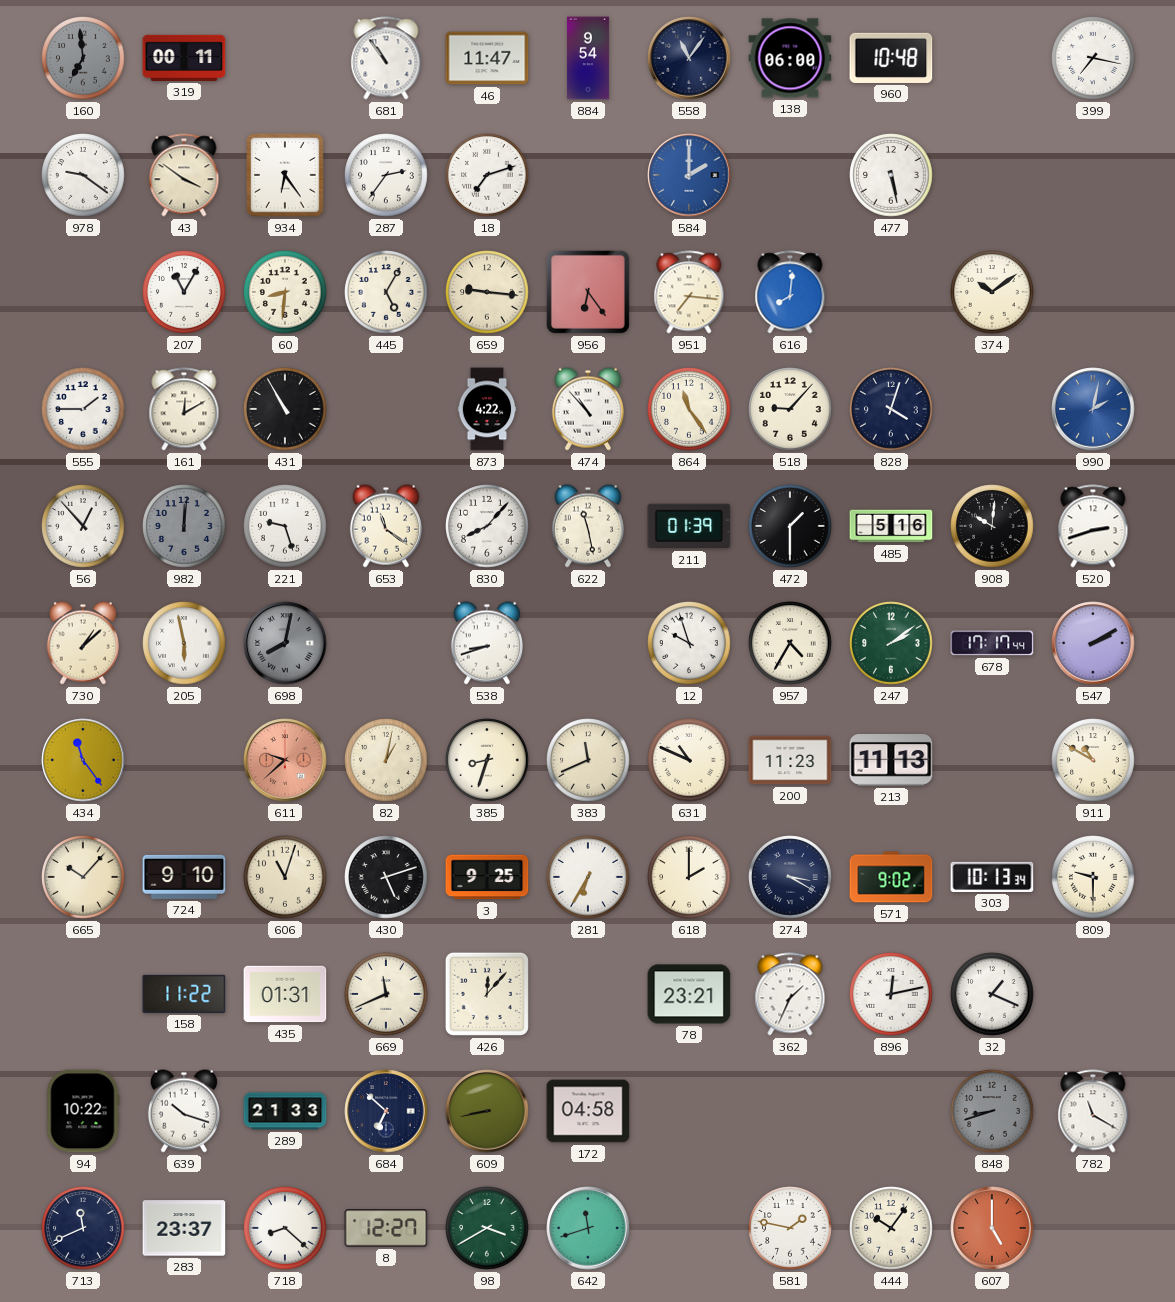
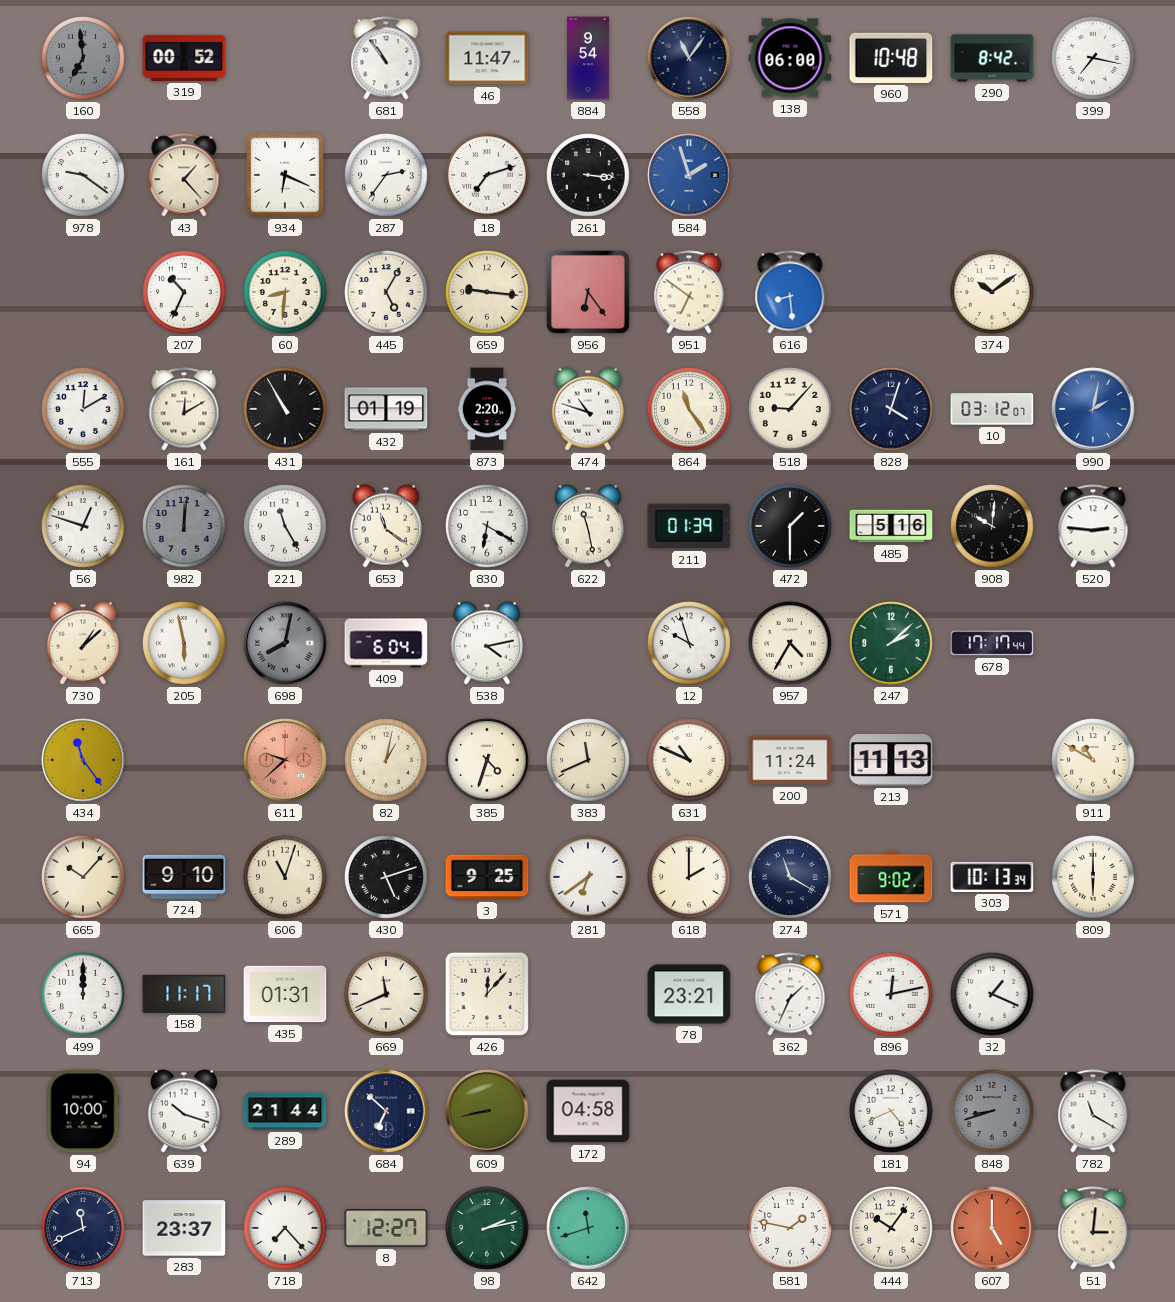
319: 00:11 -> 00:52
290: none -> 8:42
43: 3:51 -> 1:23
934: 6:24 -> 6:19
261: none -> 3:16
584: 2:00 -> 1:57
477: 5:28 -> none
207: 11:05 -> 10:34
951: 7:16 -> 6:51
616: 8:01 -> 8:29
555: 1:45 -> 12:10
432: none -> 01:19
873: 4:22 -> 2:20
474: 10:53 -> 10:48
10: none -> 03:12
56: 12:53 -> 12:48
221: 9:27 -> 11:25
830: 8:07 -> 6:20
520: 2:42 -> 2:46
409: none -> 6:04
538: 8:42 -> 4:13
247: 2:09 -> 2:08
547: 2:10 -> none
385: 8:33 -> 4:33
200: 11:23 -> 11:24
281: 6:35 -> 6:39
274: 3:20 -> 11:20
809: 9:30 -> 6:00
499: none -> 12:00
158: 11:22 -> 11:17
94: 10:22 -> 10:00
289: 21:33 -> 21:44
181: none -> 4:41
718: 8:22 -> 7:23
98: 3:40 -> 2:13
51: none -> 3:01
